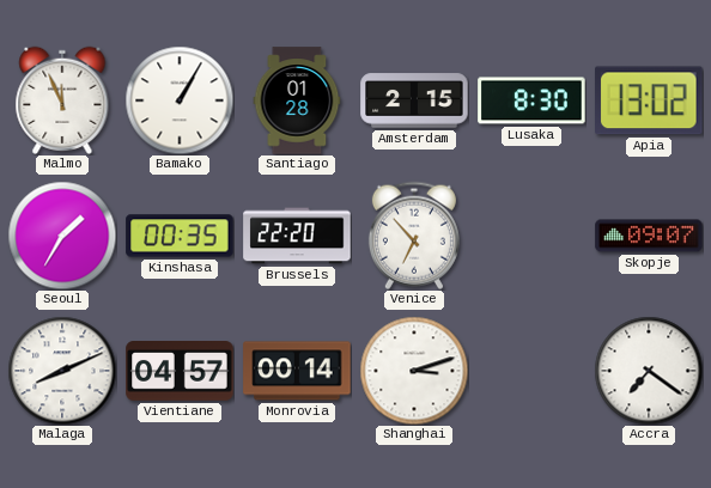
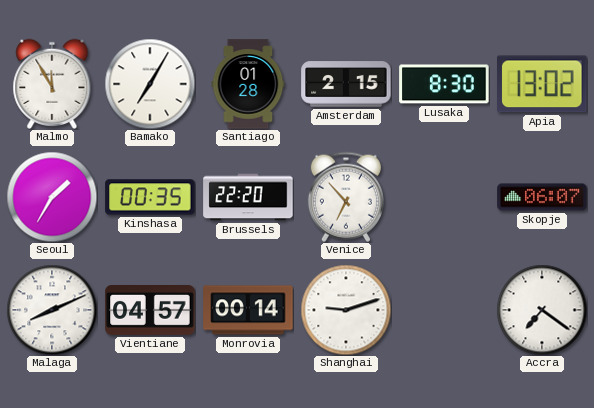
Malmo: 11:56 -> 11:55
Bamako: 1:05 -> 7:05
Skopje: 09:07 -> 06:07
Shanghai: 3:12 -> 9:12
